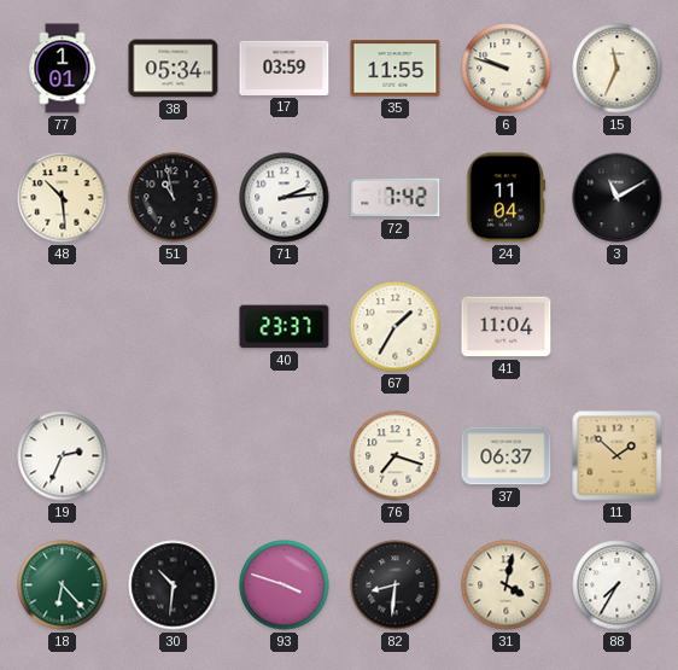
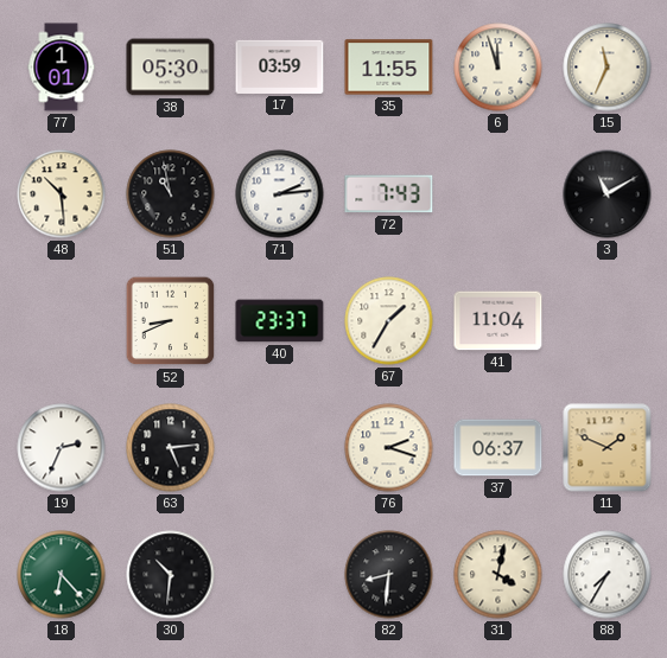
38: 05:34 -> 05:30
6: 9:48 -> 11:57
72: 7:42 -> 7:43
24: 11:04 -> none
52: none -> 8:41
63: none -> 5:14
76: 7:18 -> 2:18
11: 1:52 -> 1:49
93: 3:48 -> none
